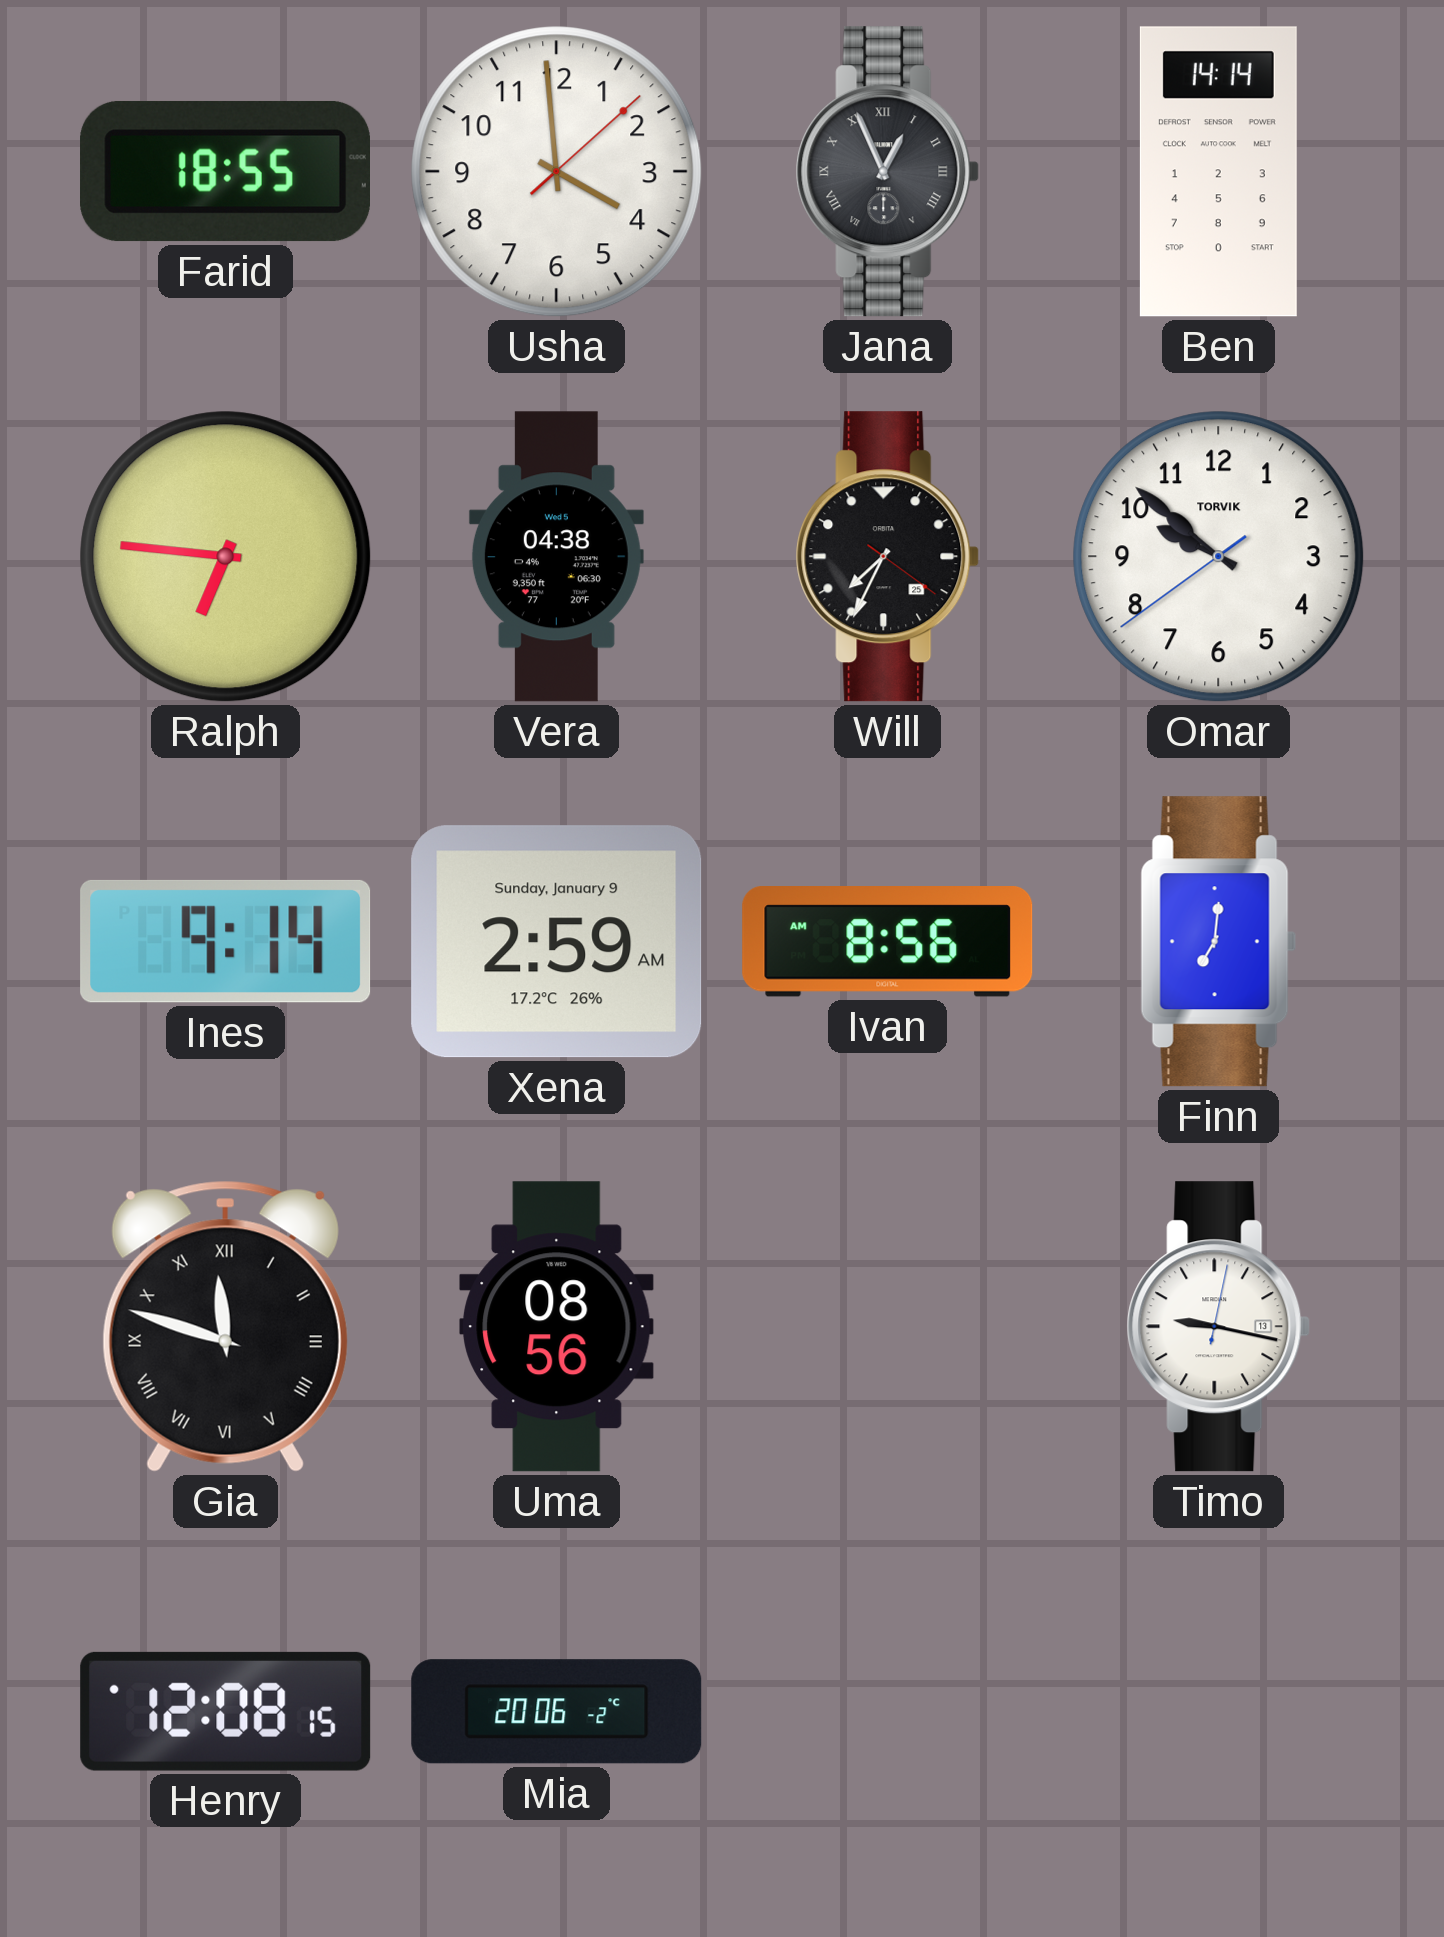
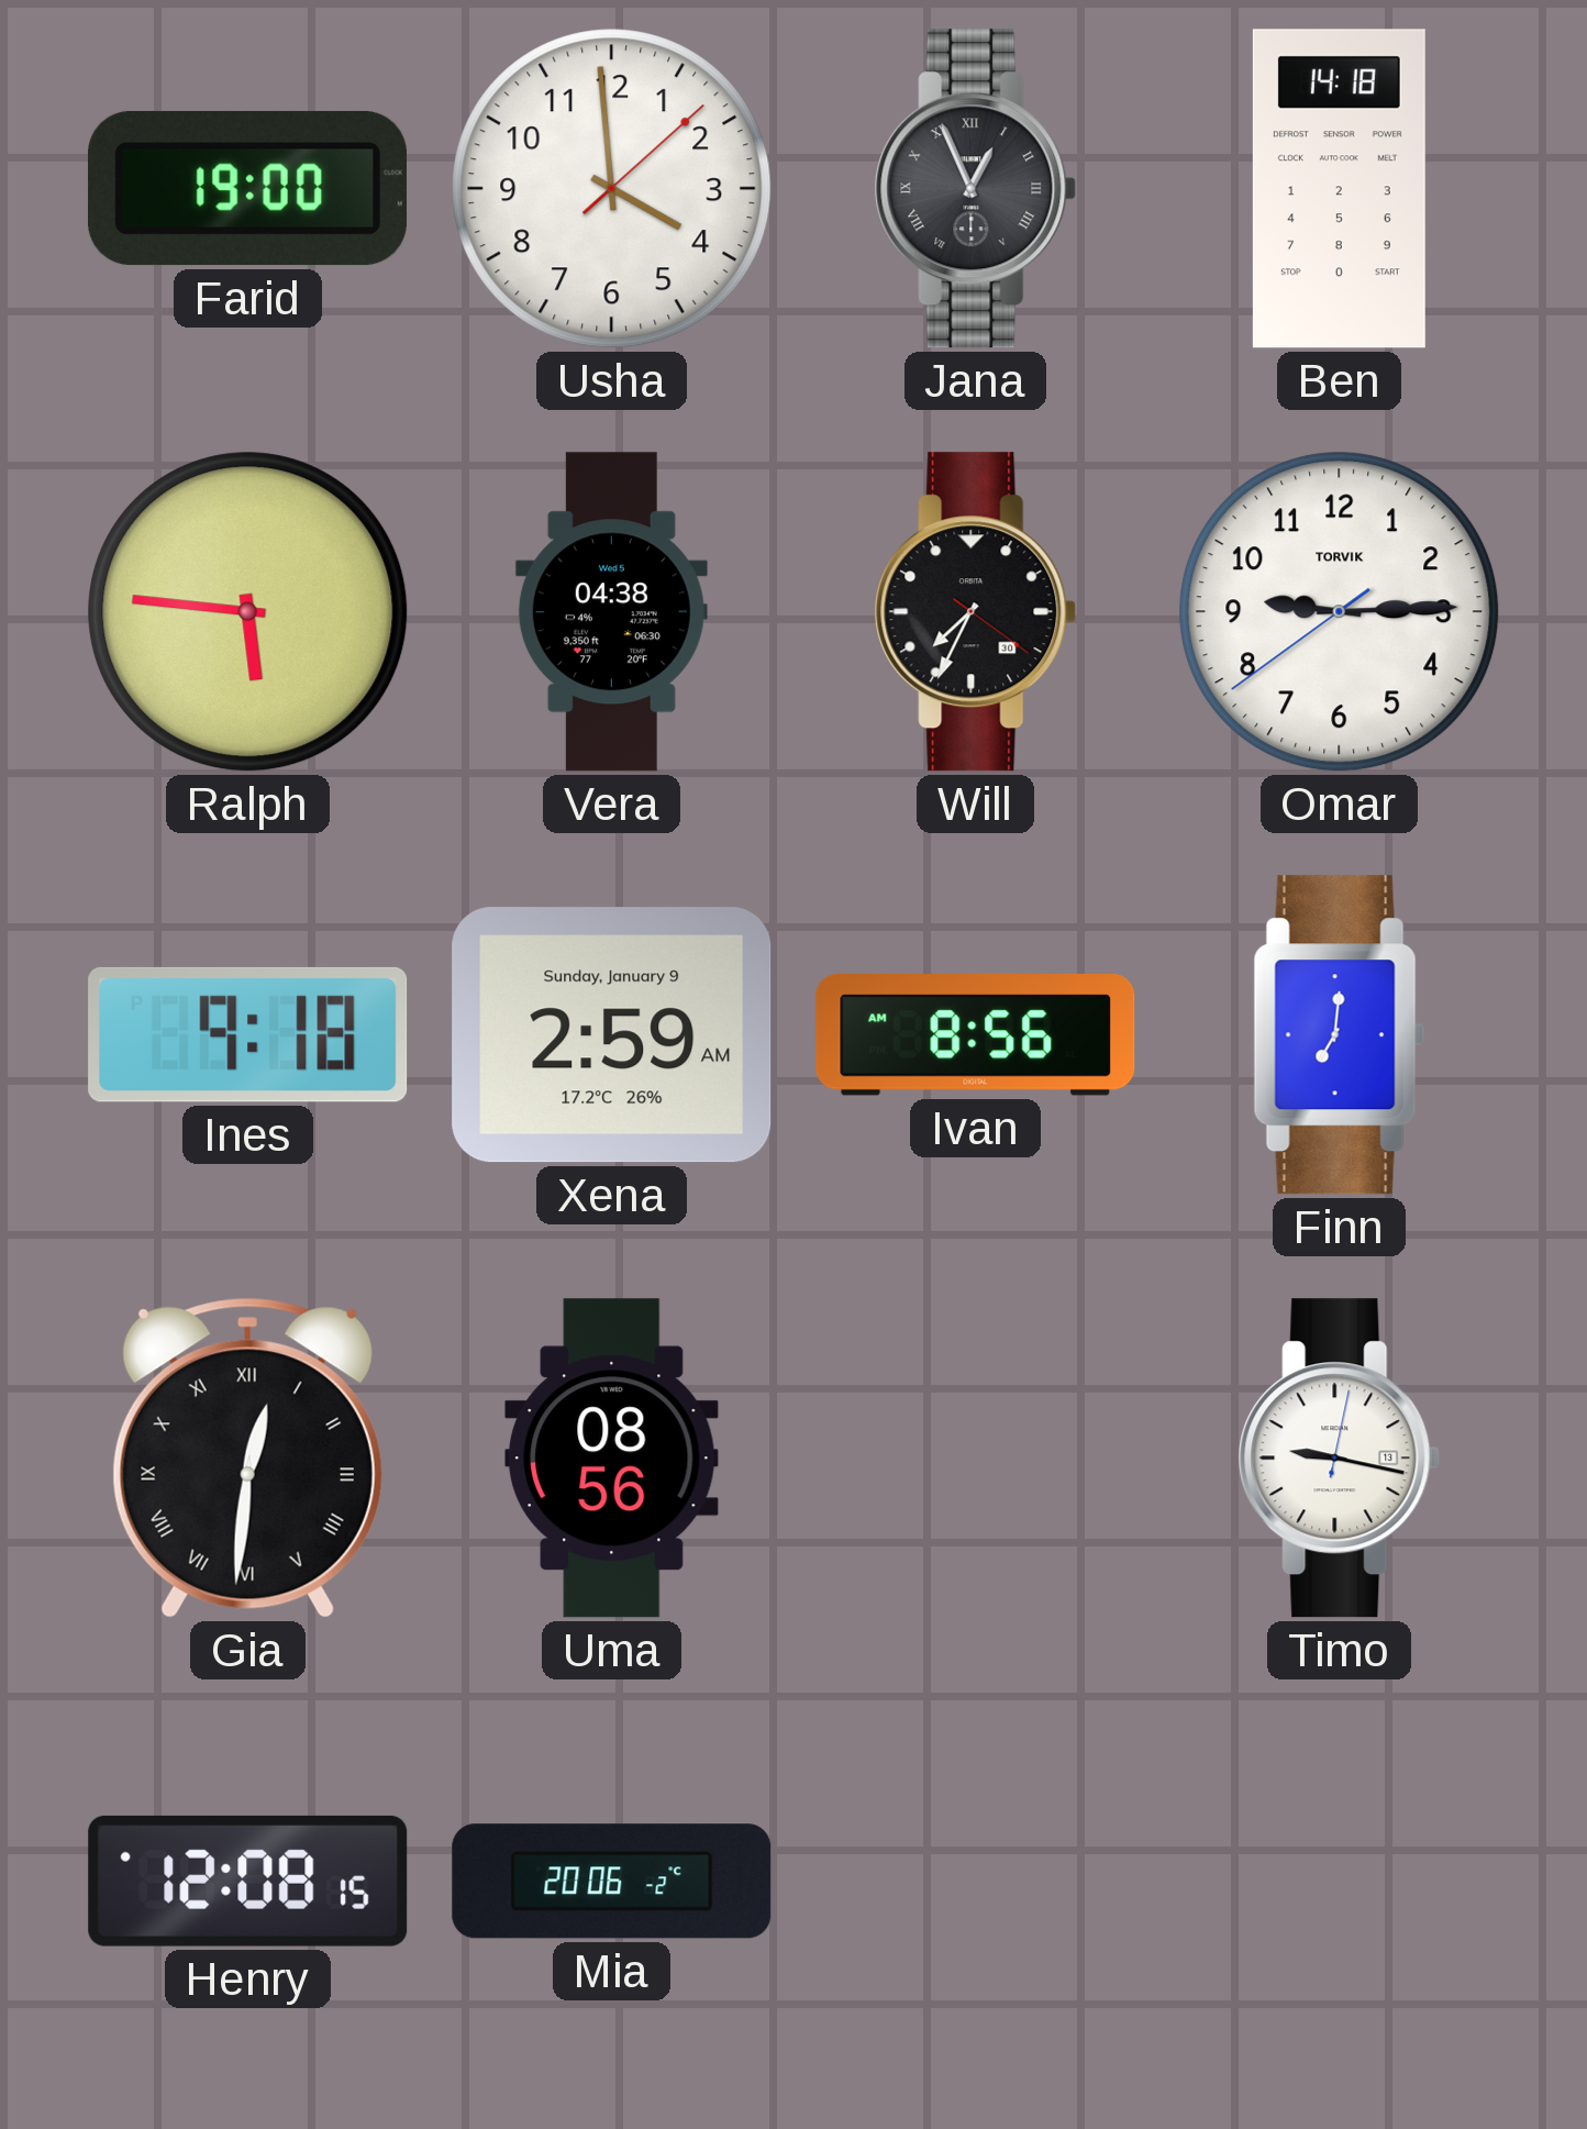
Farid: 18:55 -> 19:00
Ben: 14:14 -> 14:18
Ralph: 6:46 -> 5:46
Will date: 25 -> 30
Omar: 9:51 -> 9:14
Ines: 9:14 -> 9:18
Gia: 11:48 -> 12:31
